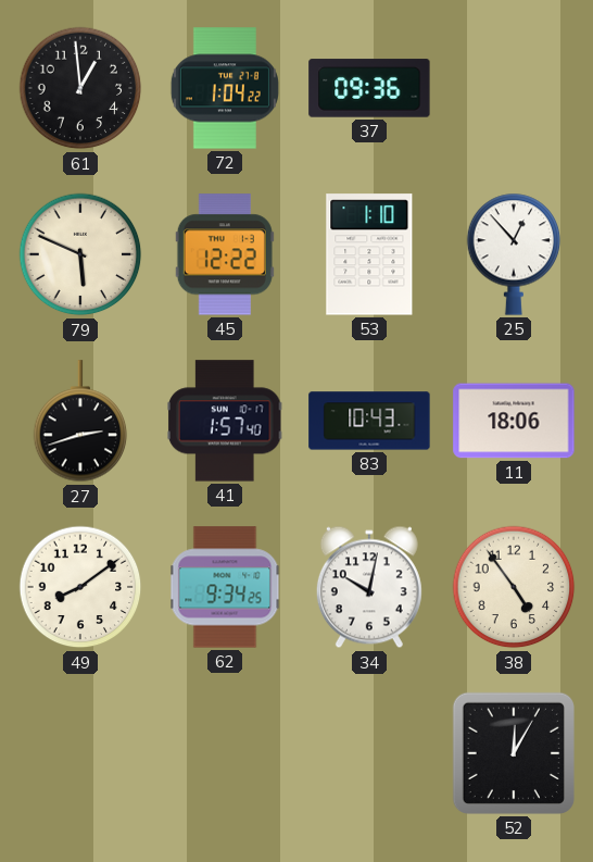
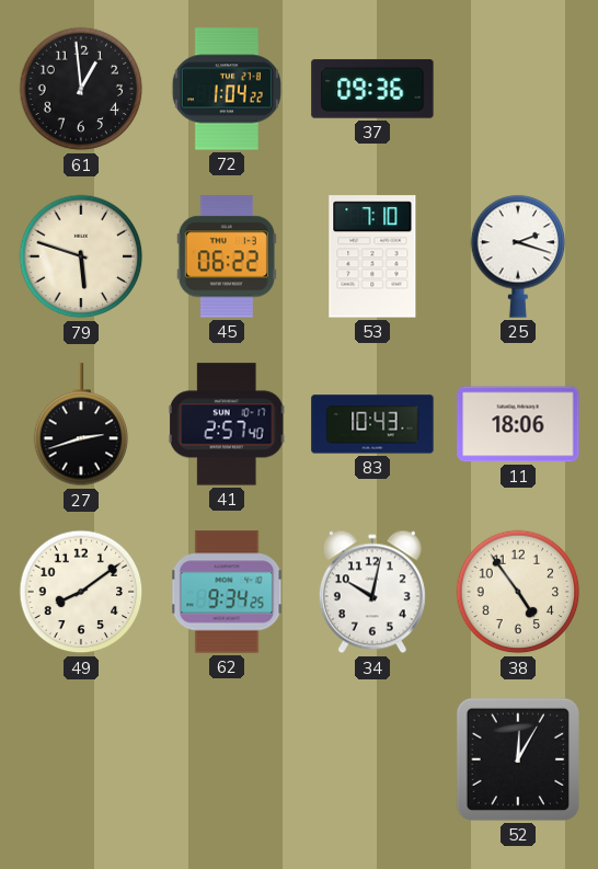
79: 5:49 -> 5:48
45: 12:22 -> 06:22
53: 1:10 -> 7:10
25: 12:53 -> 2:18
41: 1:57 -> 2:57
